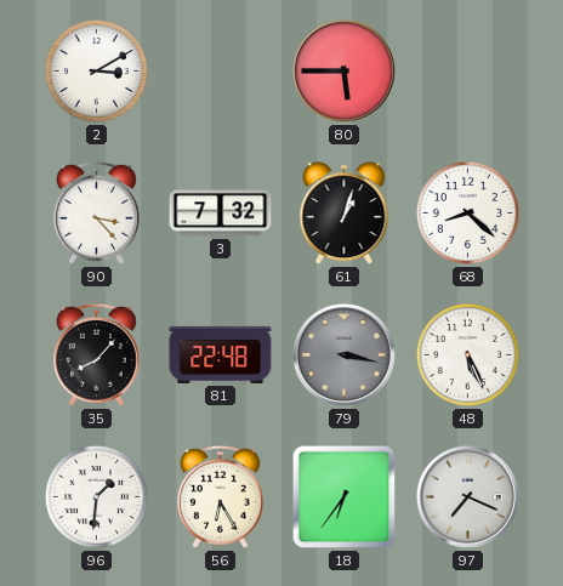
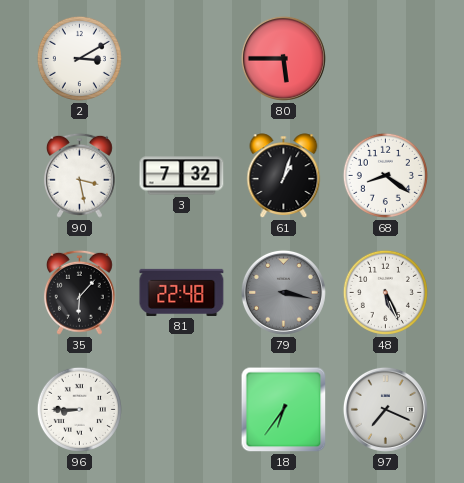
90: 3:23 -> 3:28
68: 8:22 -> 8:21
35: 8:07 -> 6:07
96: 1:31 -> 8:45
56: 6:25 -> none
